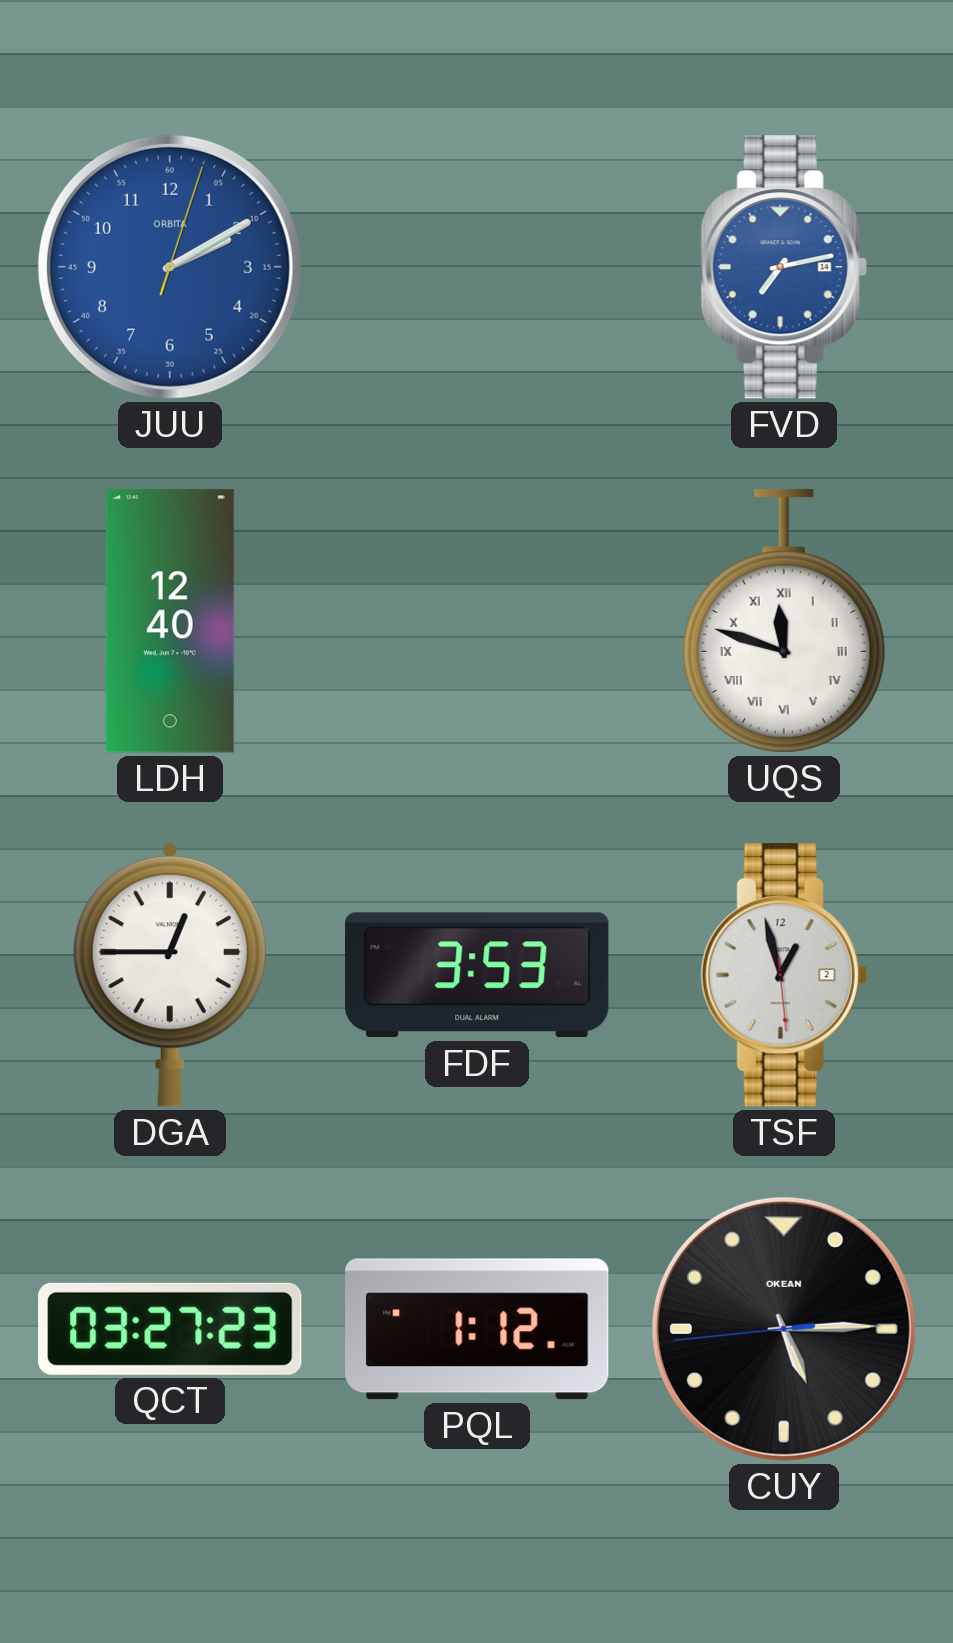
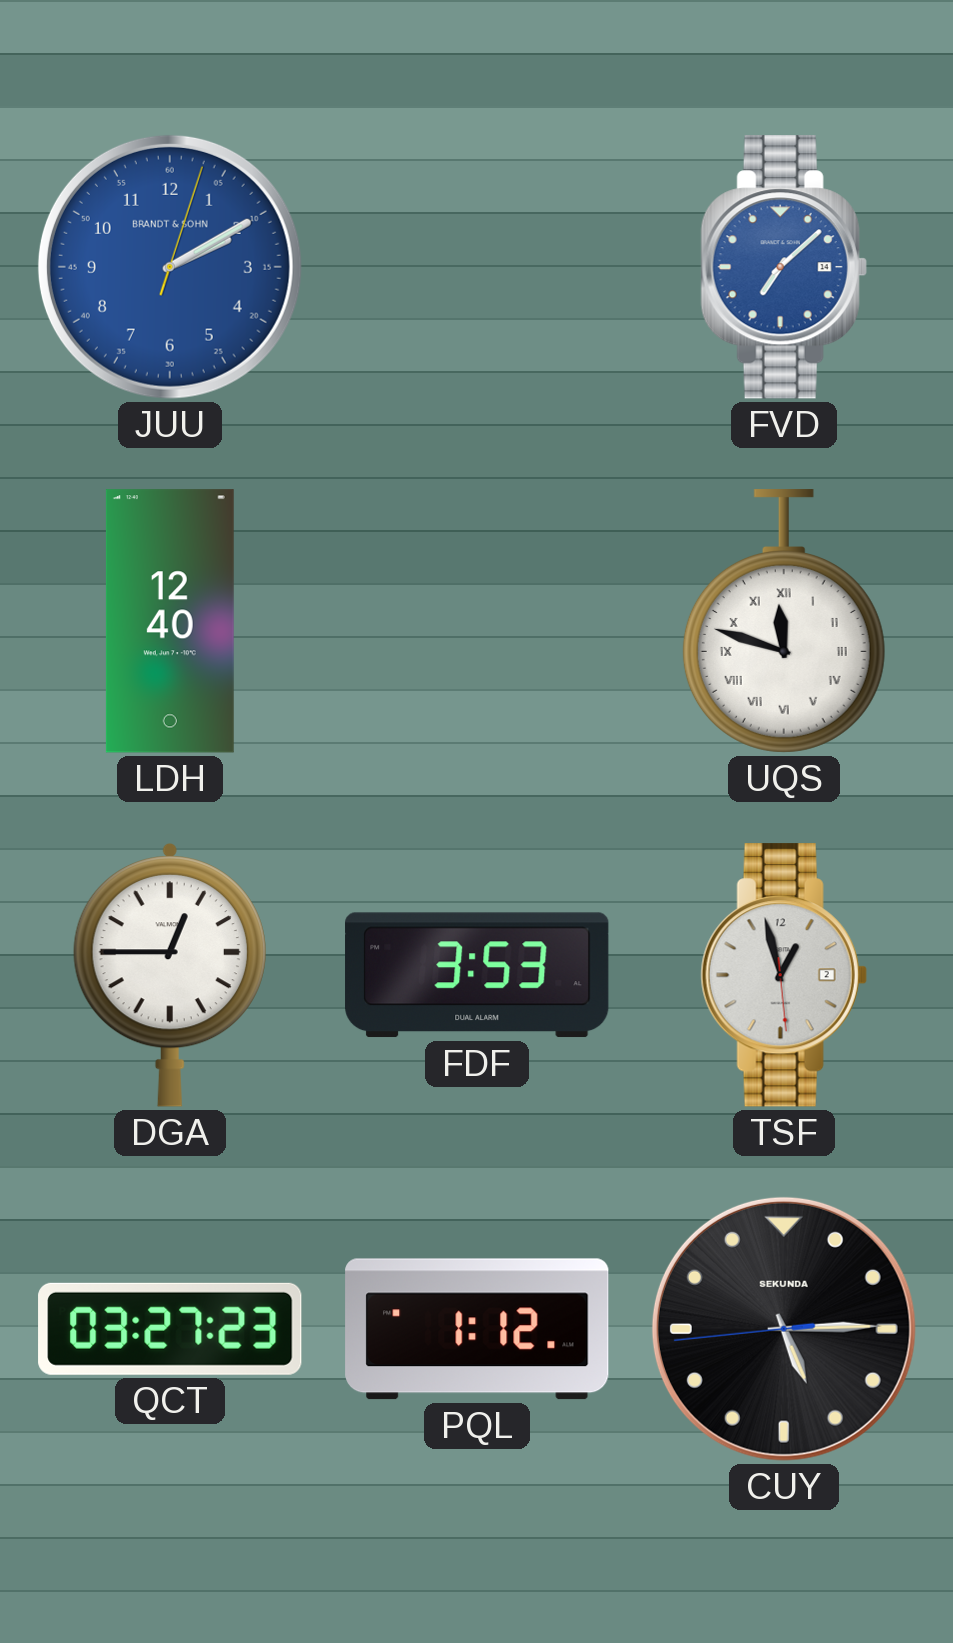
JUU brand: ORBITA -> BRANDT & SOHN
FVD: 7:13 -> 7:08
CUY brand: OKEAN -> SEKUNDA
